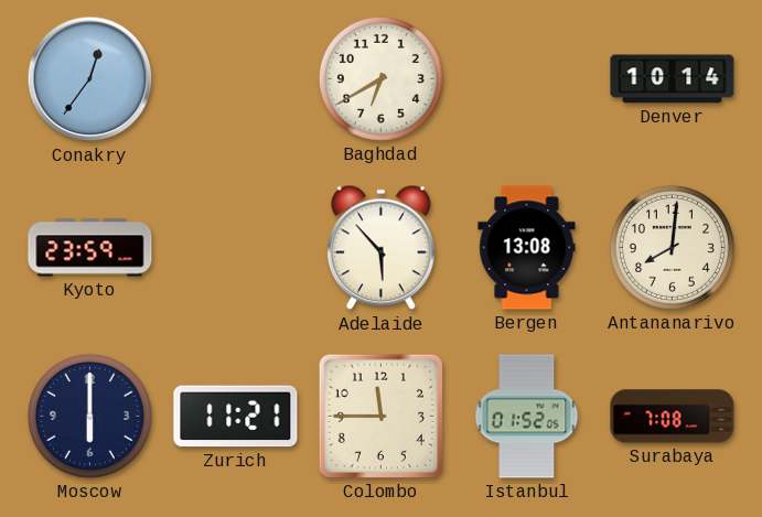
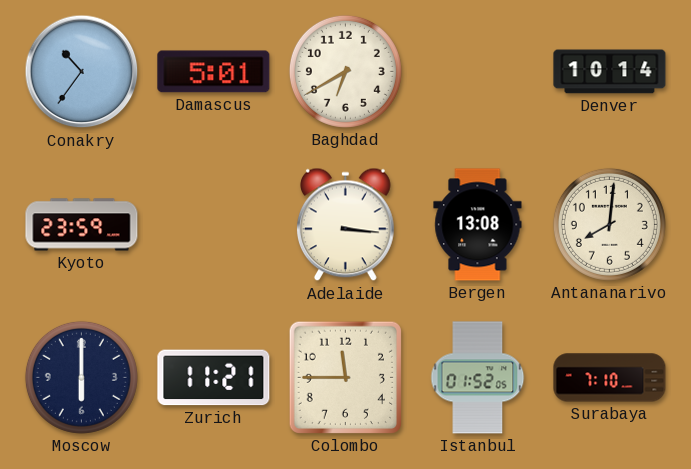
Conakry: 12:36 -> 10:36
Damascus: none -> 5:01
Adelaide: 5:53 -> 3:16
Surabaya: 7:08 -> 7:10
